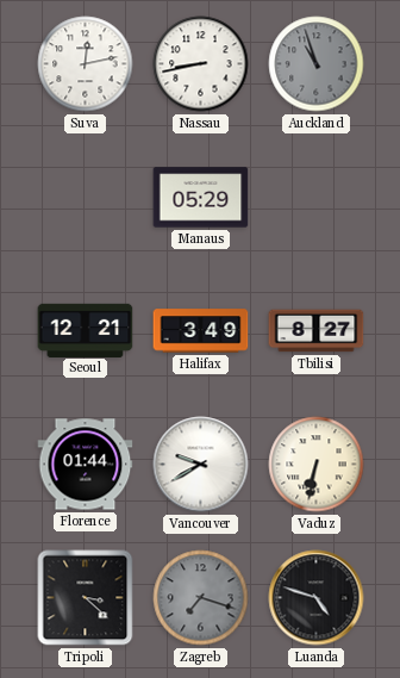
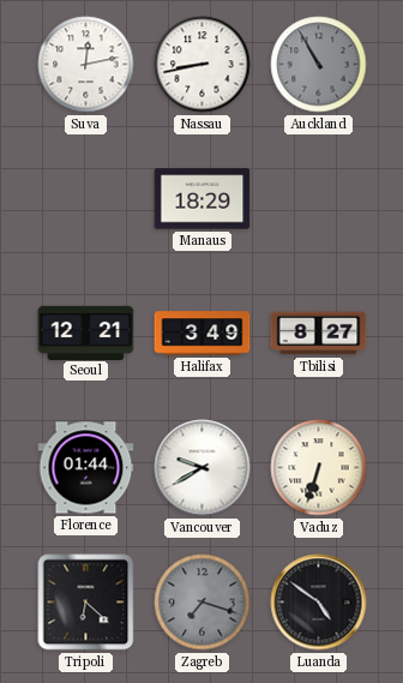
Auckland: 10:57 -> 10:55
Manaus: 05:29 -> 18:29
Vaduz: 6:32 -> 6:33
Tripoli: 3:22 -> 6:22
Luanda: 4:48 -> 4:51
